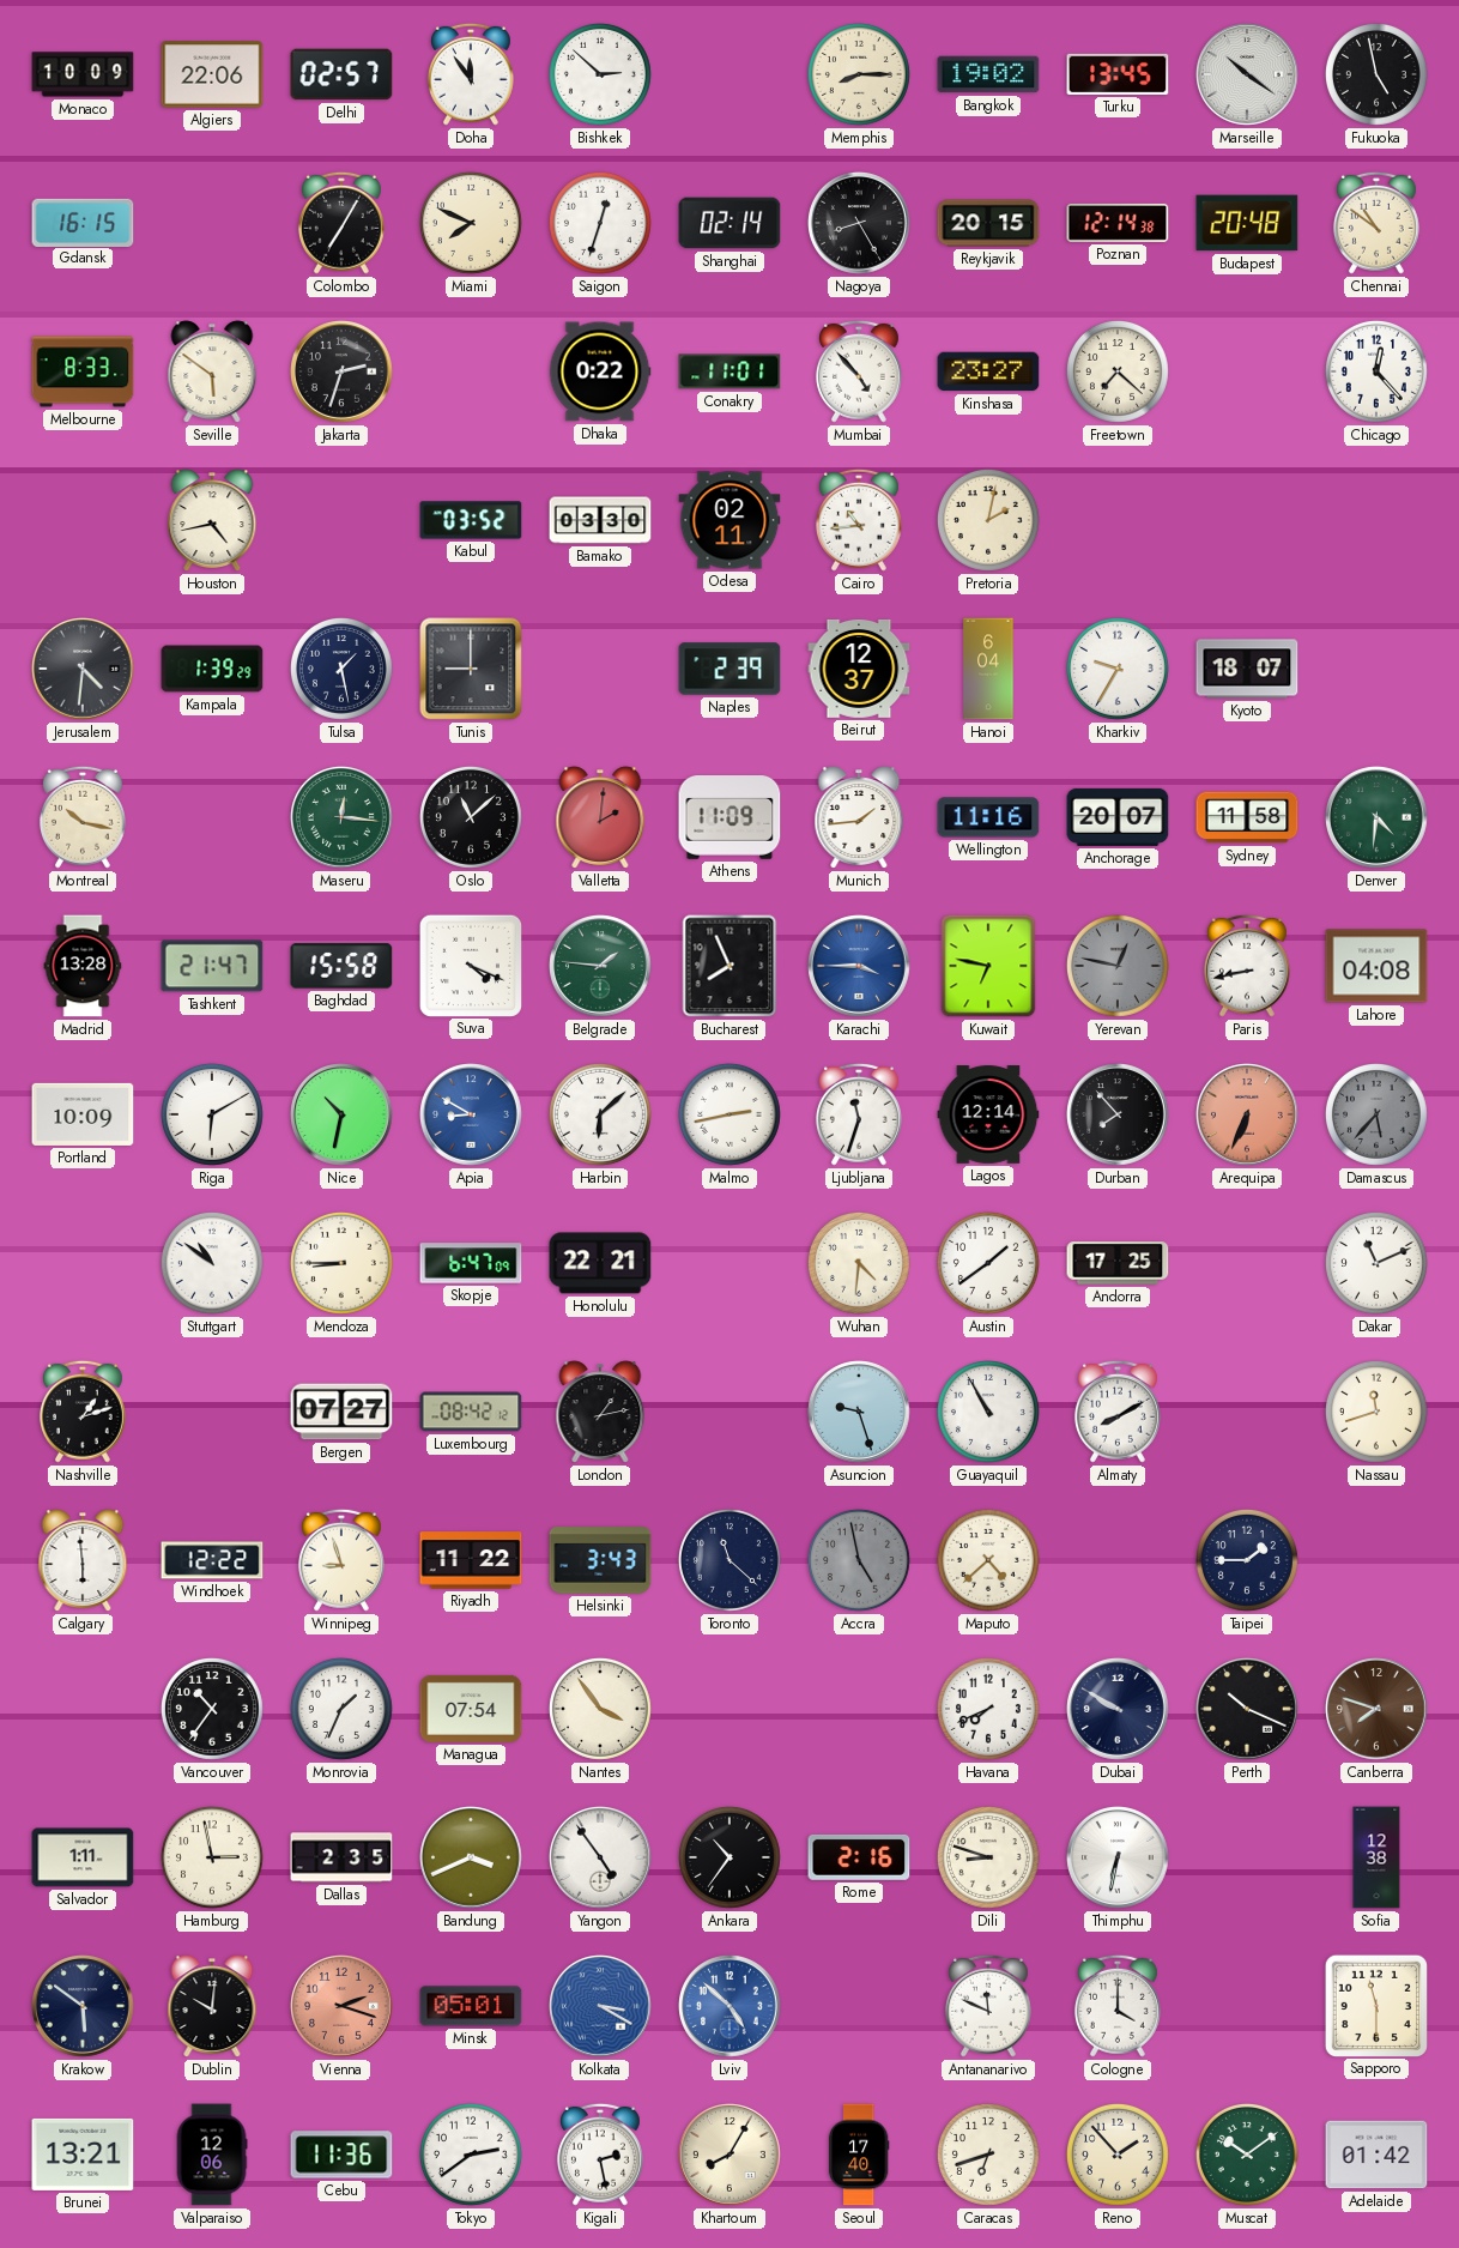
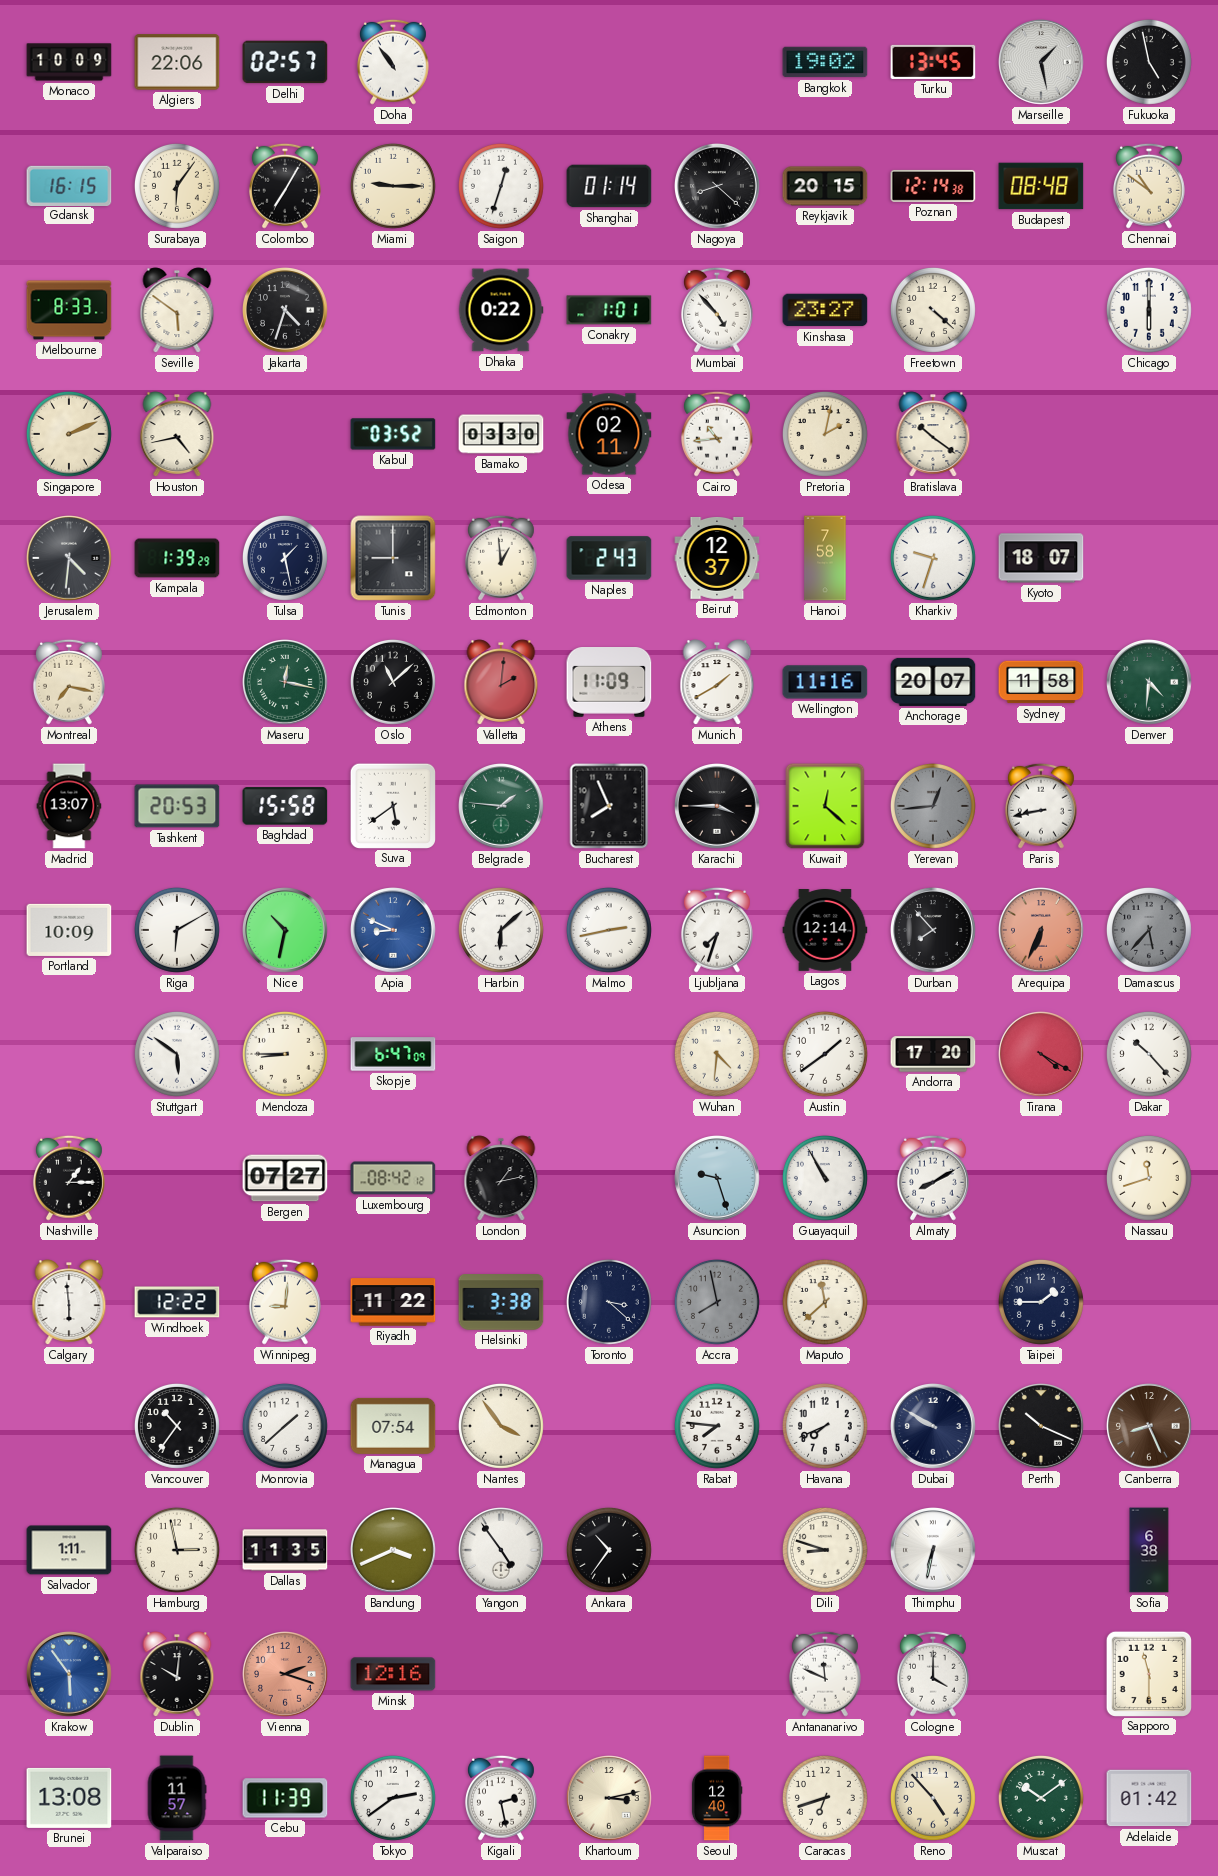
Doha: 11:54 -> 10:54
Bishkek: 2:52 -> none
Memphis: 8:15 -> none
Marseille: 10:21 -> 1:28
Surabaya: none -> 6:06
Miami: 7:49 -> 9:15
Shanghai: 02:14 -> 01:14
Nagoya: 8:25 -> 8:22
Budapest: 20:48 -> 08:48
Jakarta: 2:33 -> 4:33
Conakry: 11:01 -> 1:01
Freetown: 7:22 -> 4:22
Chicago: 12:23 -> 6:00
Singapore: none -> 2:11
Bratislava: none -> 10:21
Edmonton: none -> 12:59
Naples: 2:39 -> 2:43
Hanoi: 6:04 -> 7:58
Kharkiv: 9:35 -> 9:33
Montreal: 10:17 -> 7:17
Maseru: 12:16 -> 12:17
Munich: 1:44 -> 1:40
Madrid: 13:28 -> 13:07
Tashkent: 21:47 -> 20:53
Suva: 4:19 -> 5:39
Karachi dial: blue -> black
Kuwait: 6:47 -> 12:22
Yerevan: 12:47 -> 12:44
Lahore: 04:08 -> none
Apia: 8:50 -> 8:49
Ljubljana: 11:33 -> 7:33
Stuttgart: 10:51 -> 5:51
Honolulu: 22:21 -> none
Andorra: 17:25 -> 17:20
Tirana: none -> 4:20
Dakar: 11:11 -> 10:23
Nashville: 1:12 -> 1:15
Winnipeg: 8:57 -> 9:01
Helsinki: 3:43 -> 3:38
Toronto: 11:22 -> 3:22
Accra: 4:58 -> 7:58
Maputo: 4:38 -> 11:38
Monrovia: 1:34 -> 1:38
Rabat: none -> 7:46
Canberra: 7:48 -> 8:26
Dallas: 2:35 -> 11:35
Rome: 2:16 -> none
Sofia: 12:38 -> 6:38
Krakow: 5:51 -> 5:54
Krakow dial: navy -> blue
Minsk: 05:01 -> 12:16
Kolkata: 3:20 -> none
Lviv: 4:52 -> none
Brunei: 13:21 -> 13:08
Valparaiso: 12:06 -> 11:57
Cebu: 11:36 -> 11:39
Khartoum: 8:05 -> 3:13
Seoul: 17:40 -> 12:40
Reno: 1:53 -> 4:53
